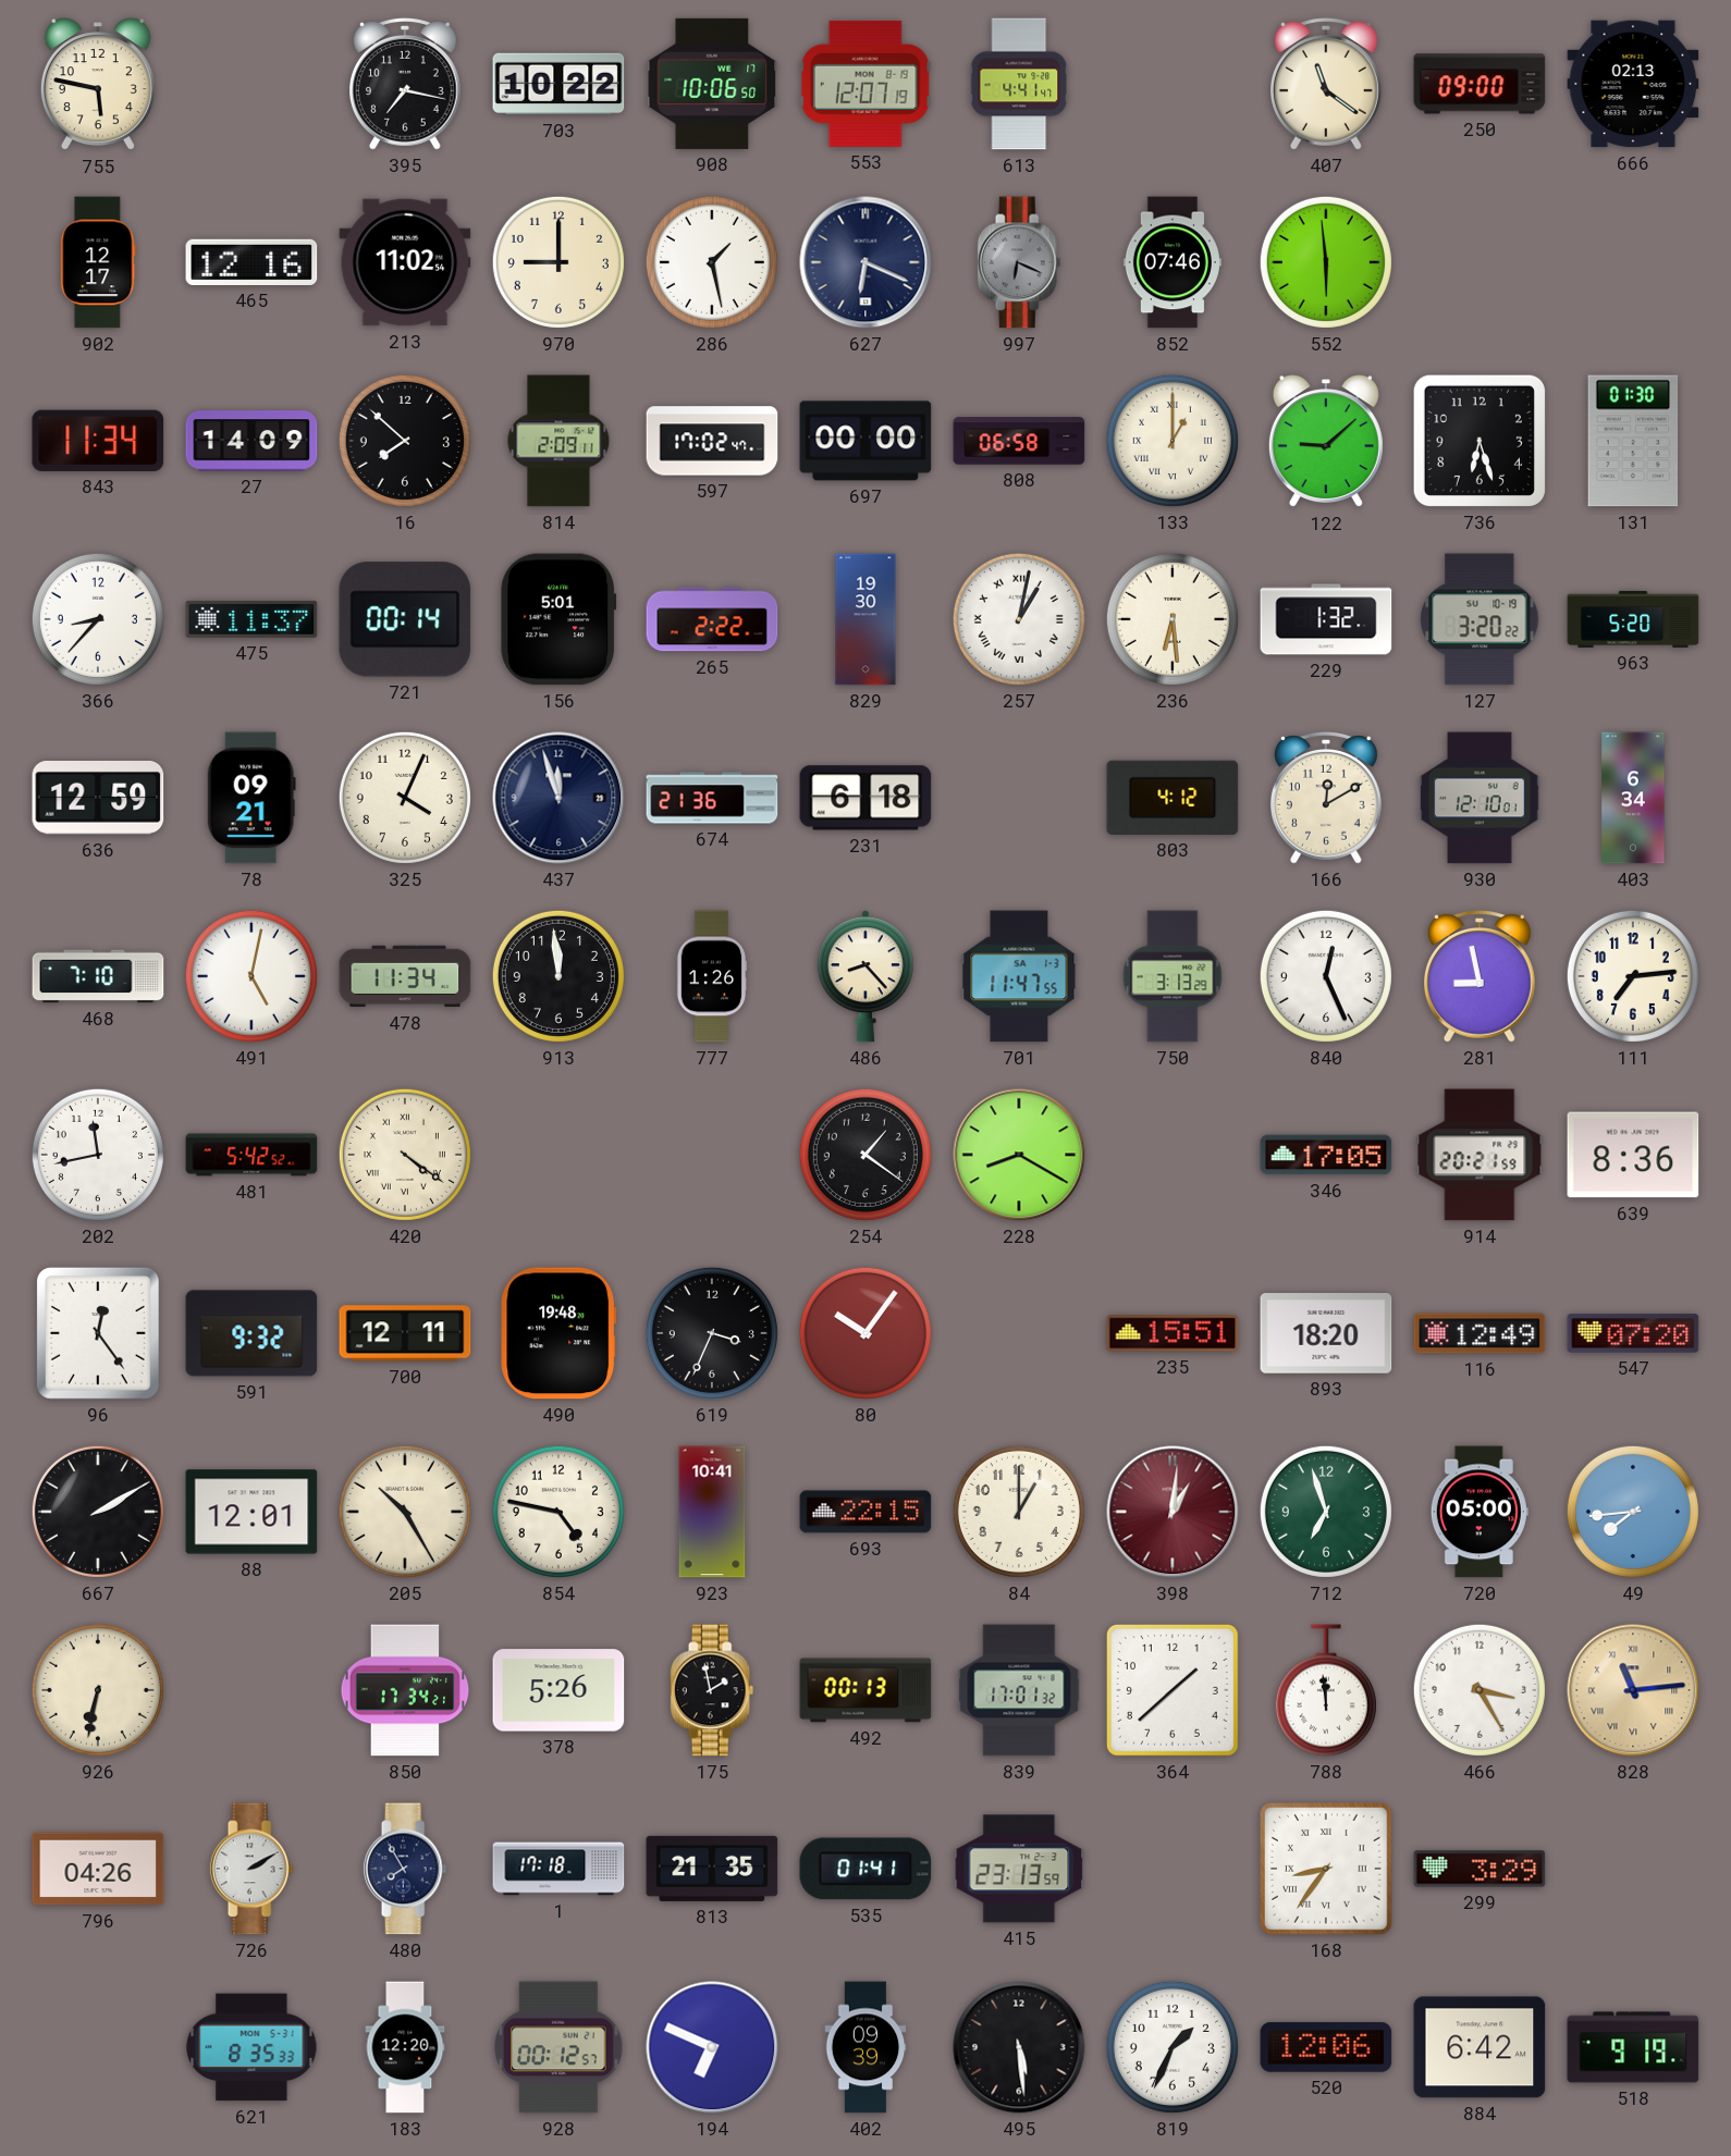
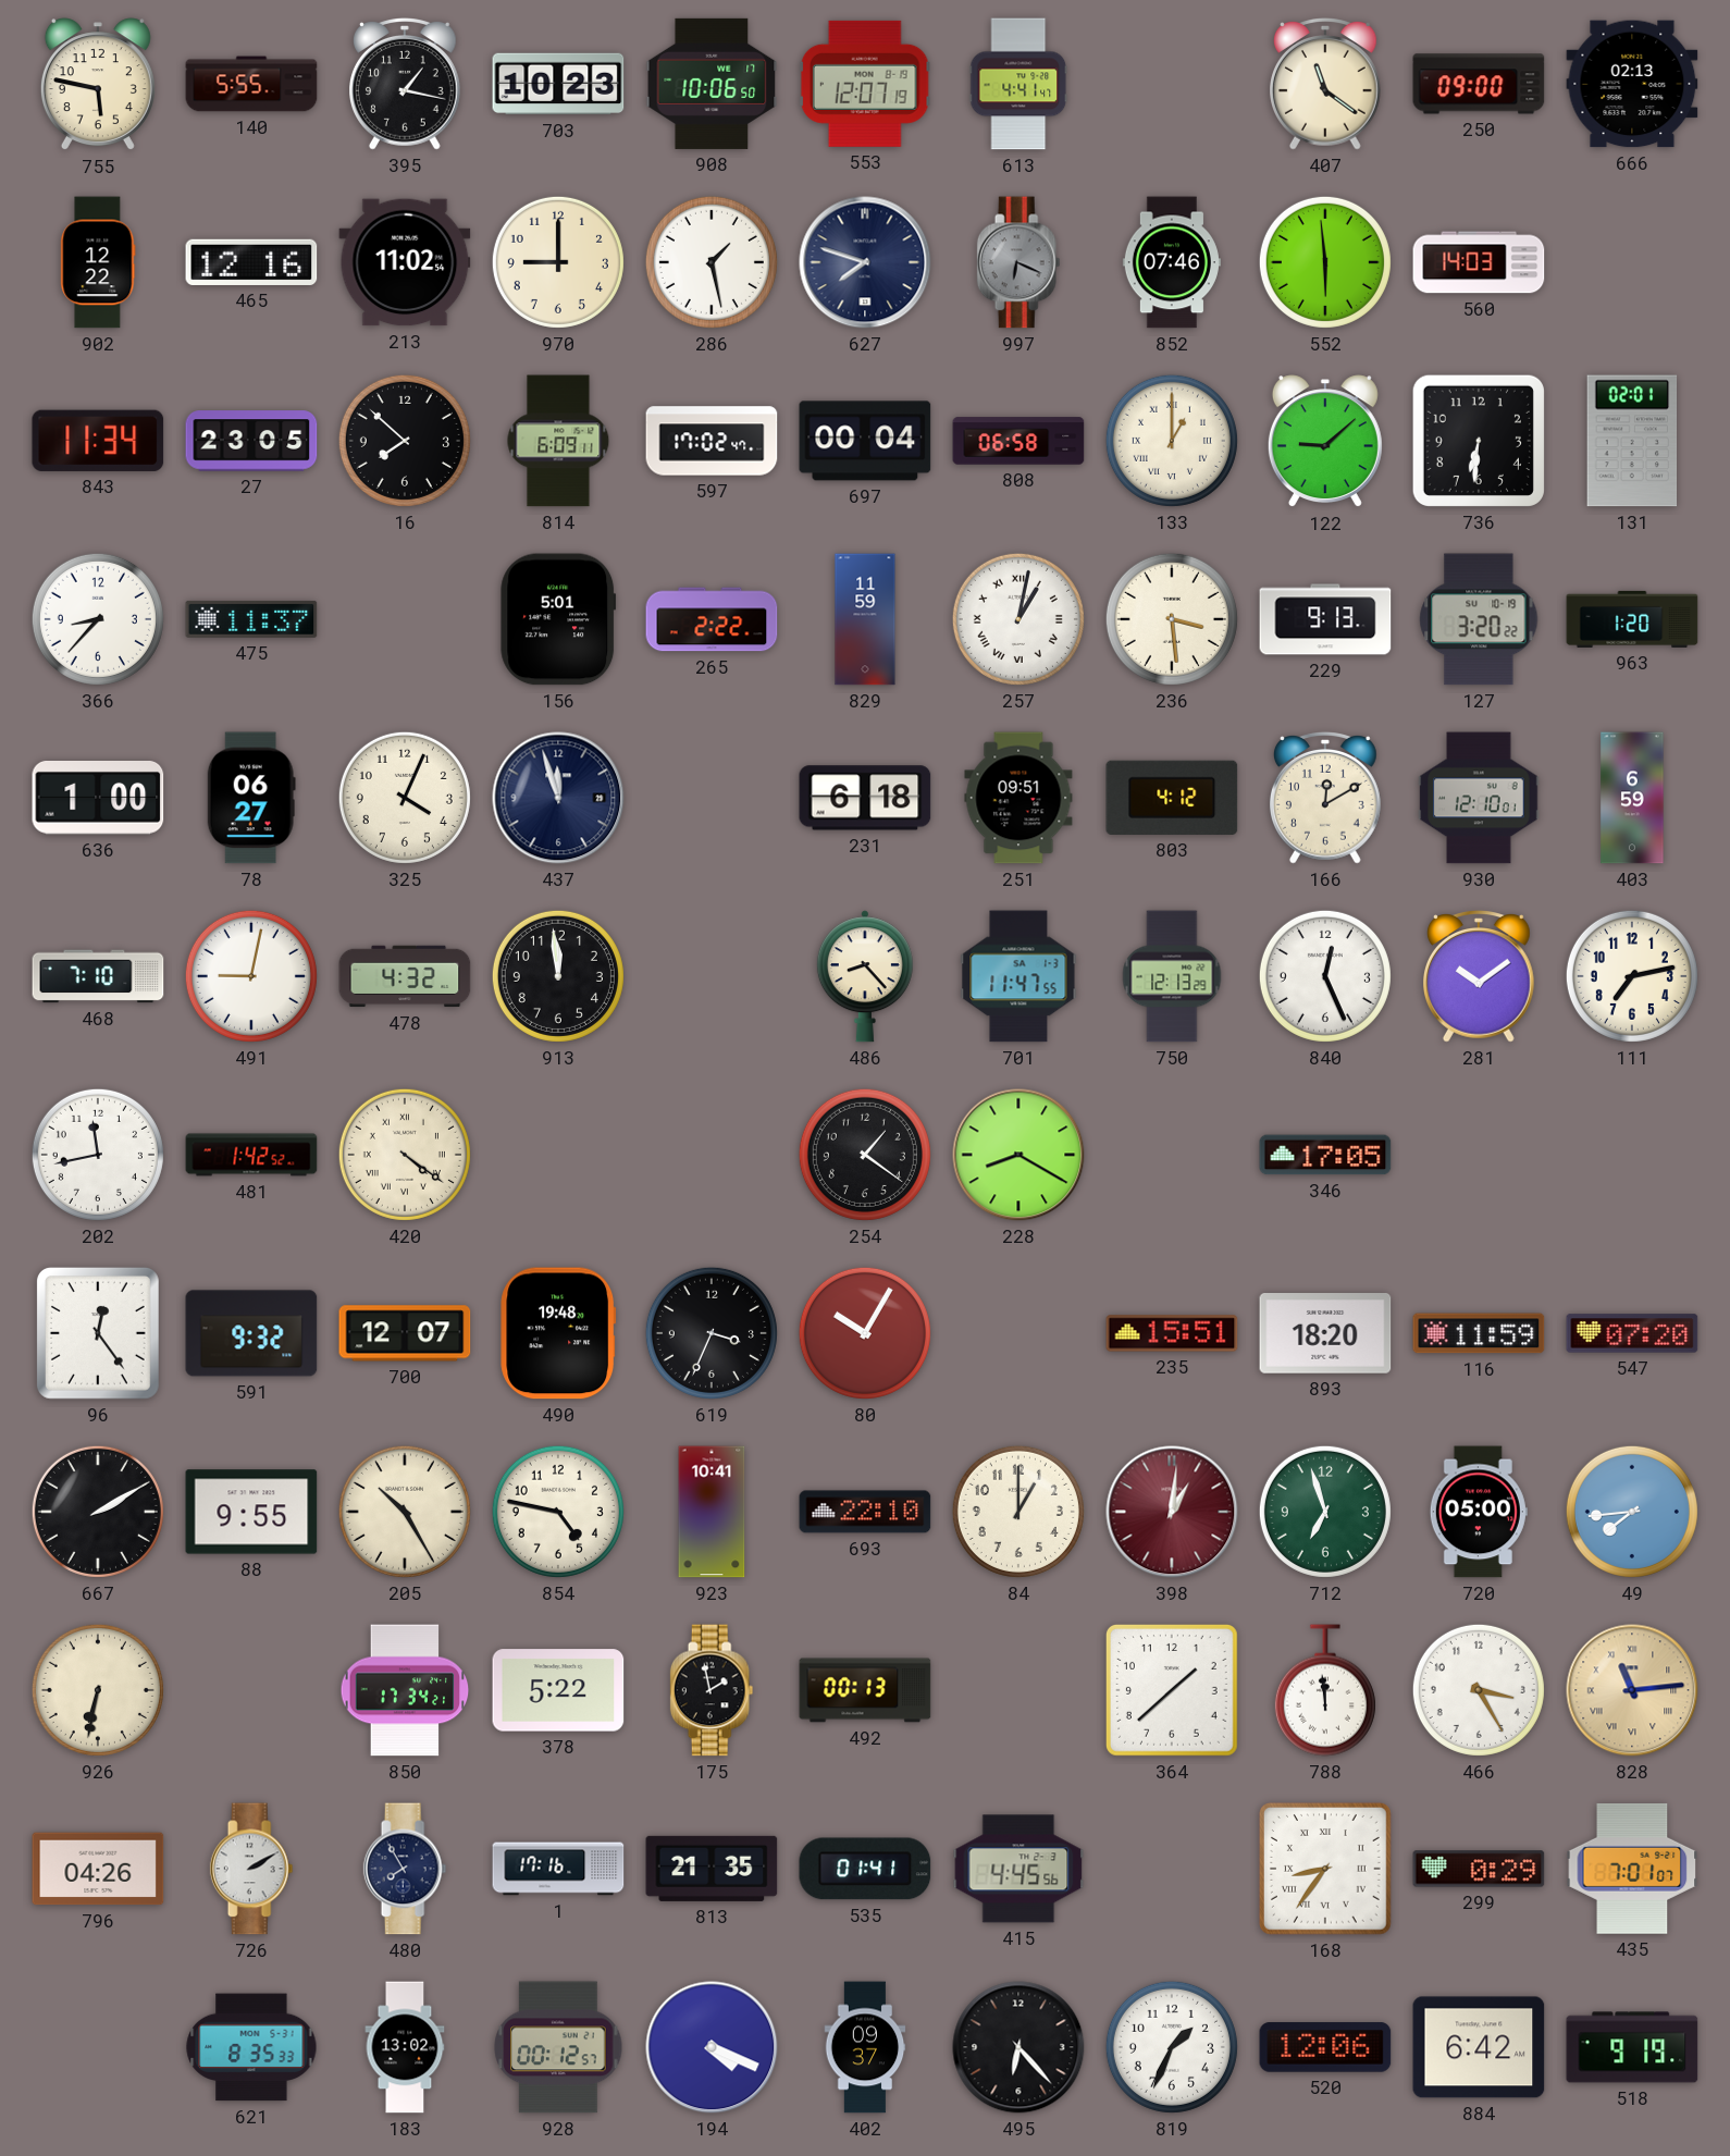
140: none -> 5:55
395: 7:17 -> 1:17
703: 10:22 -> 10:23
902: 12:17 -> 12:22
627: 6:19 -> 7:48
560: none -> 14:03
27: 14:09 -> 23:05
814: 2:09 -> 6:09
697: 00:00 -> 00:04
736: 6:27 -> 6:31
131: 01:30 -> 02:01
721: 00:14 -> none
829: 19:30 -> 11:59
236: 6:29 -> 3:29
229: 1:32 -> 9:13
963: 5:20 -> 1:20
636: 12:59 -> 1:00
78: 09:21 -> 06:27
674: 21:36 -> none
251: none -> 09:51
403: 6:34 -> 6:59
491: 5:02 -> 9:02
478: 11:34 -> 4:32
777: 1:26 -> none
750: 3:13 -> 12:13
281: 8:58 -> 10:09
111: 7:14 -> 7:13
481: 5:42 -> 1:42
914: 20:21 -> none
639: 8:36 -> none
700: 12:11 -> 12:07
80: 10:06 -> 10:05
116: 12:49 -> 11:59
88: 12:01 -> 9:55
693: 22:15 -> 22:10
378: 5:26 -> 5:22
839: 17:01 -> none
1: 17:18 -> 17:16
415: 23:13 -> 4:45
299: 3:29 -> 0:29
435: none -> 7:01
183: 12:20 -> 13:02
194: 6:49 -> 4:19
402: 09:39 -> 09:37
495: 5:29 -> 6:23
